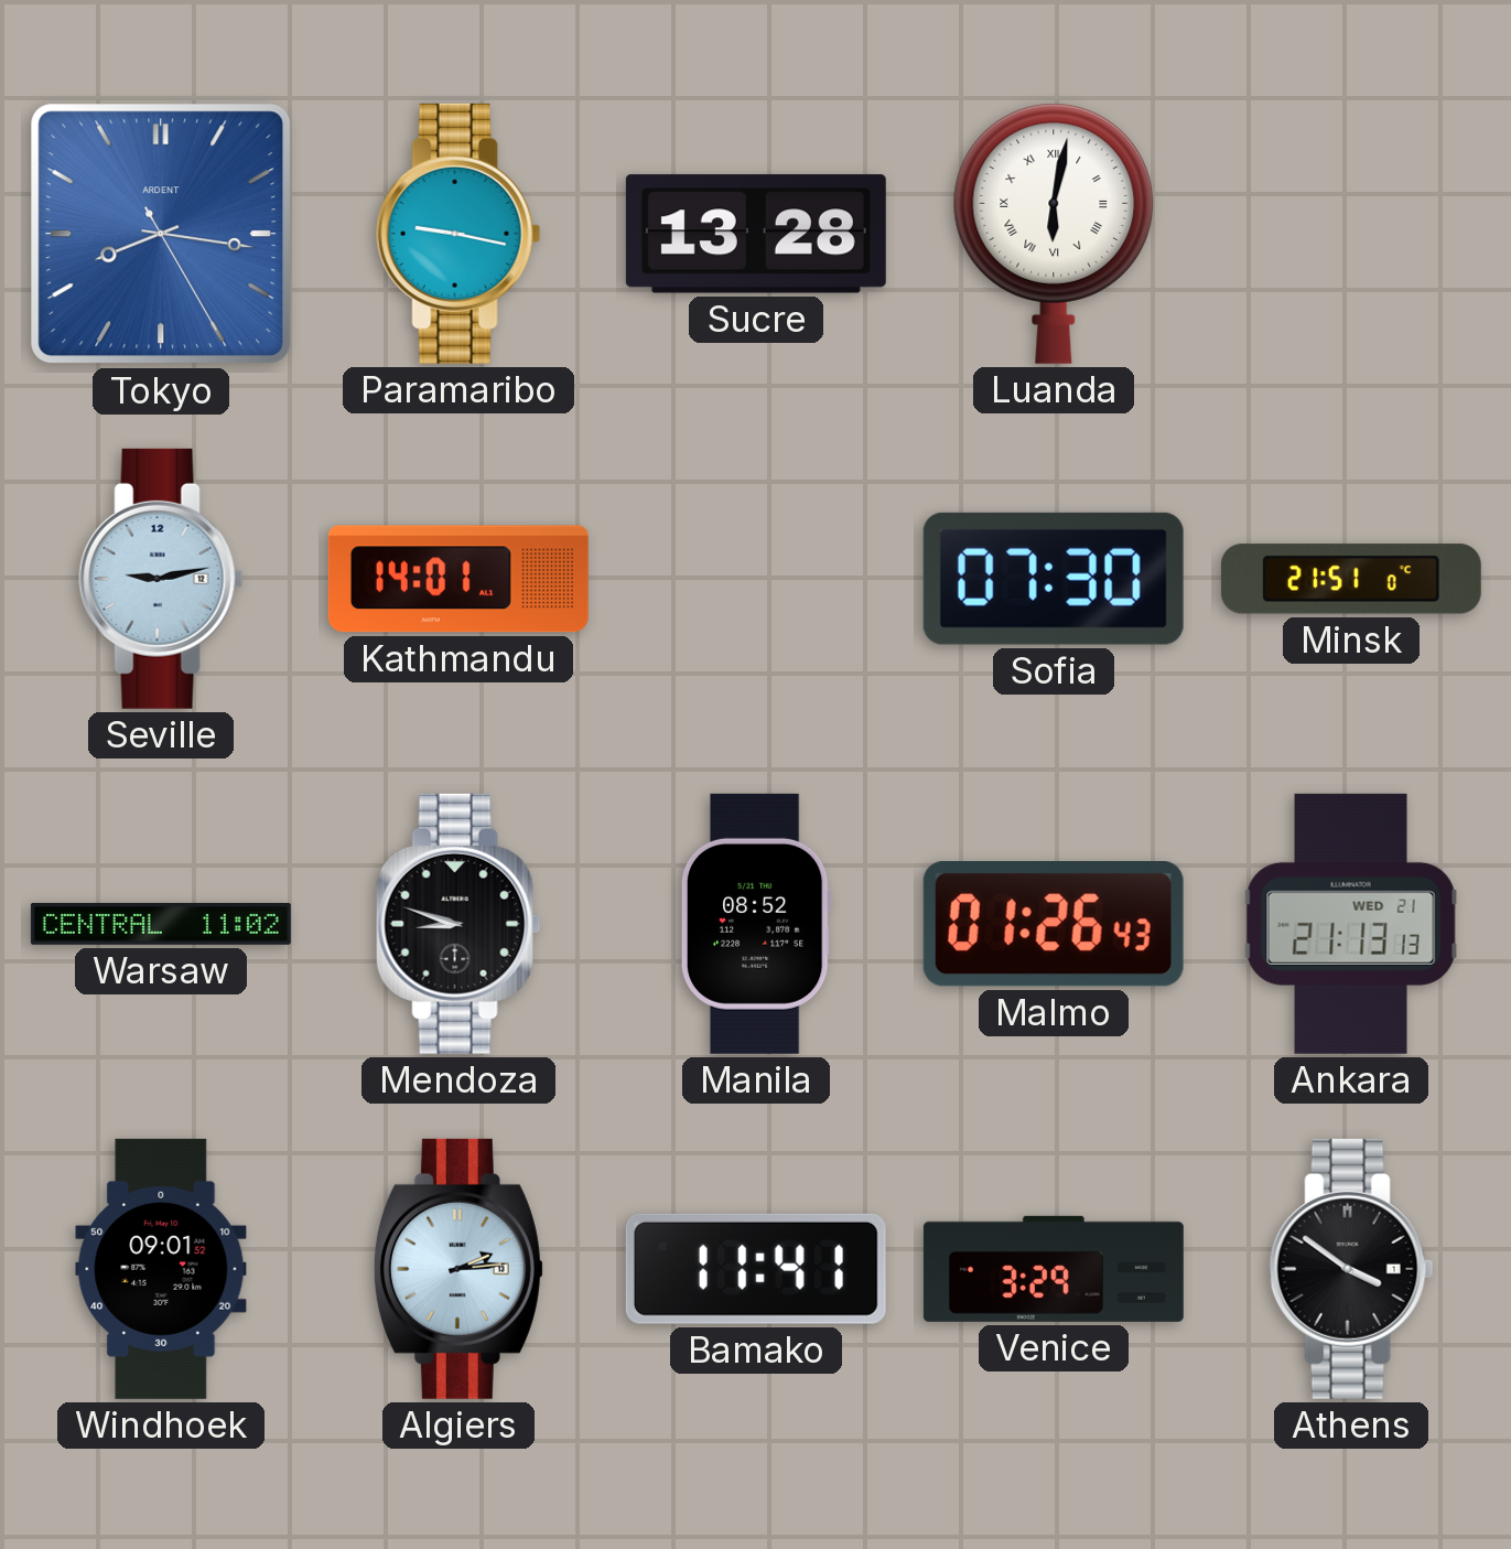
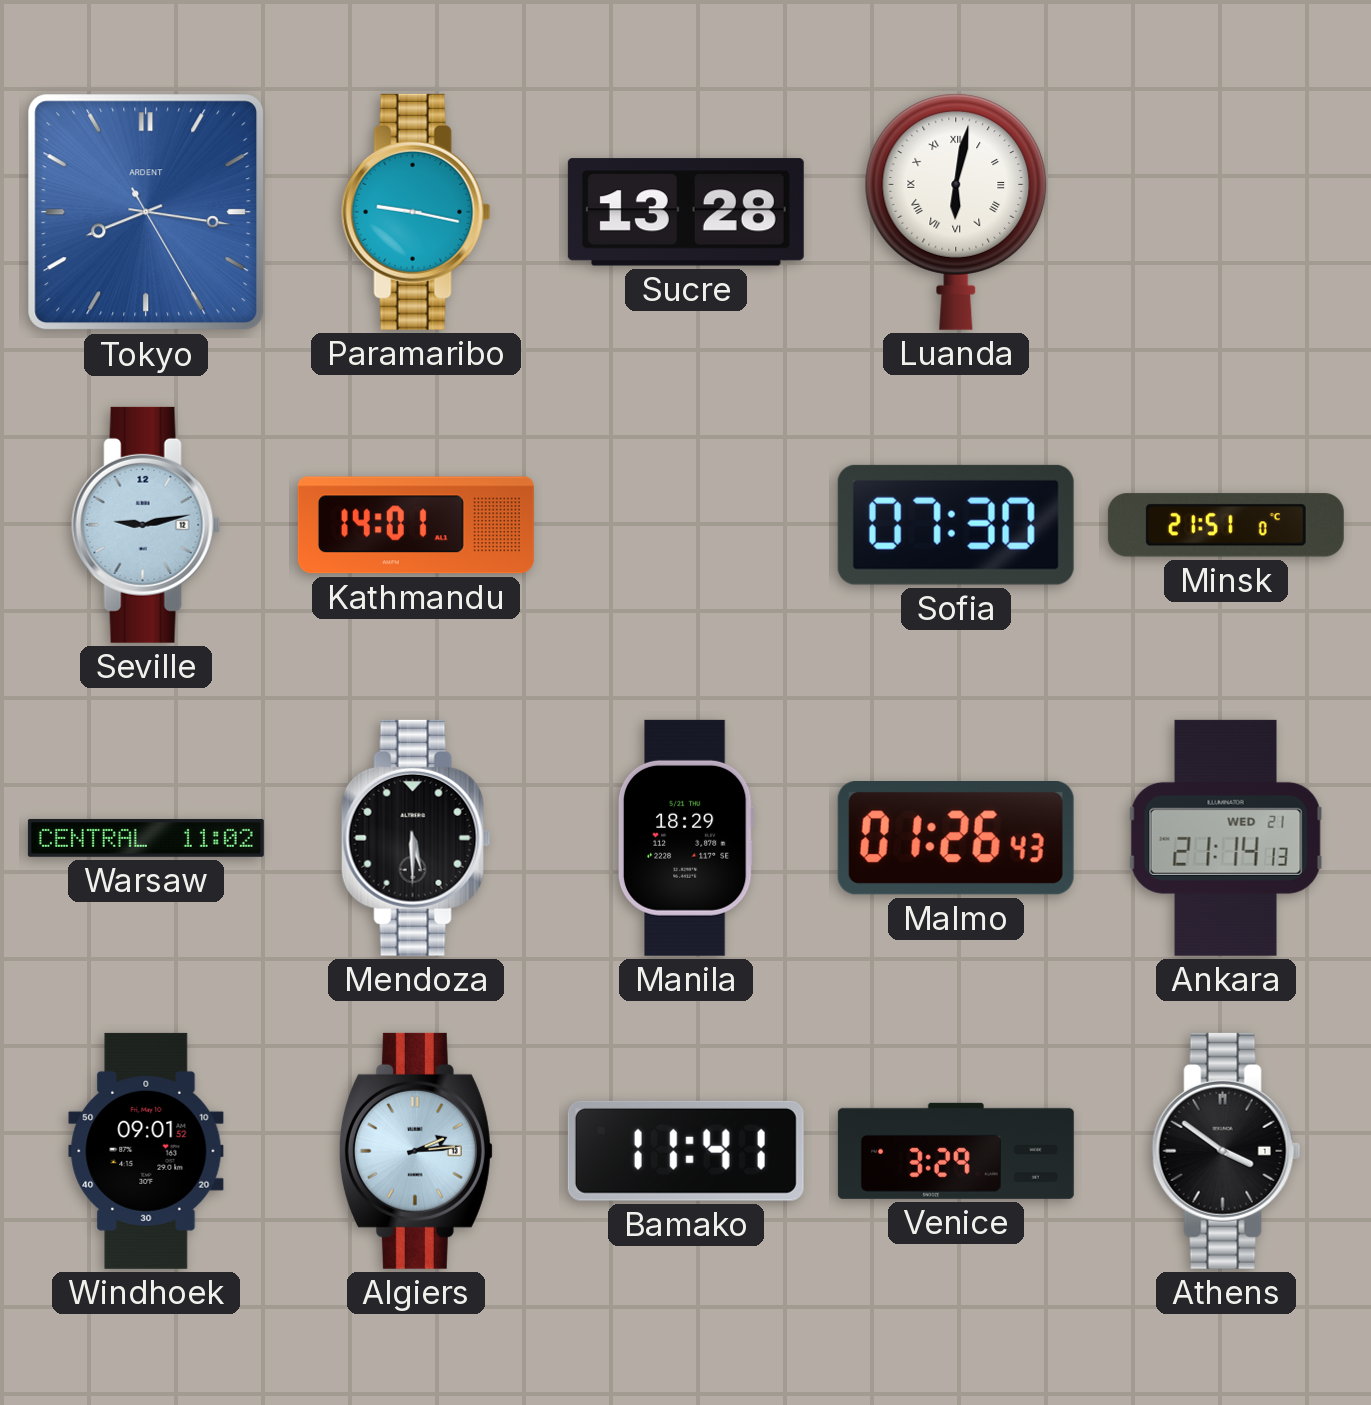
Mendoza: 8:48 -> 5:30
Manila: 08:52 -> 18:29
Ankara: 21:13 -> 21:14
